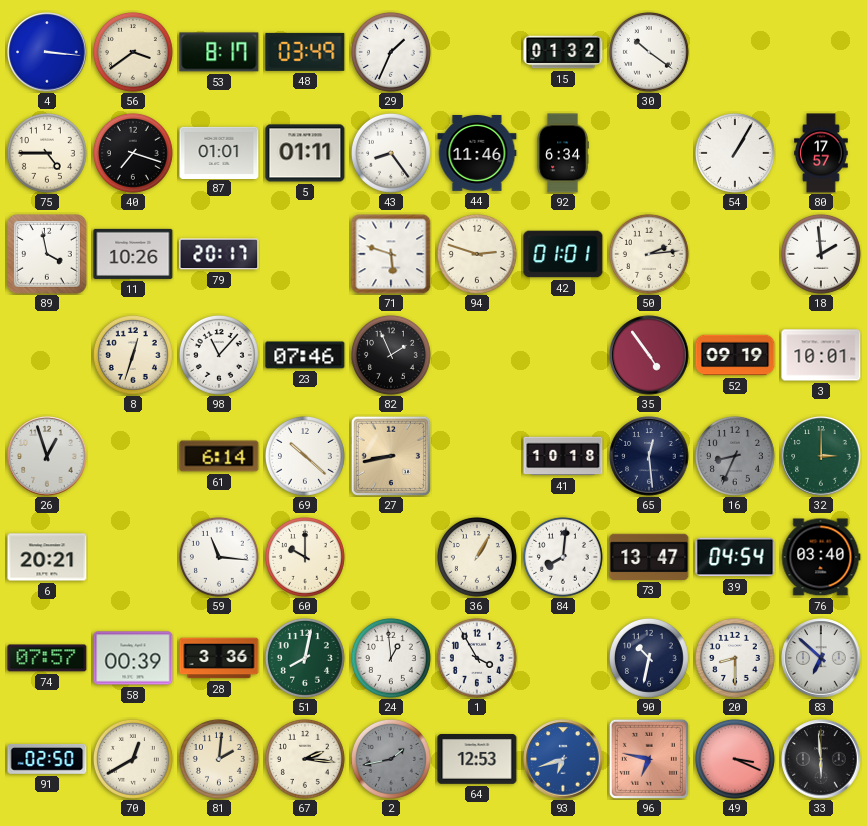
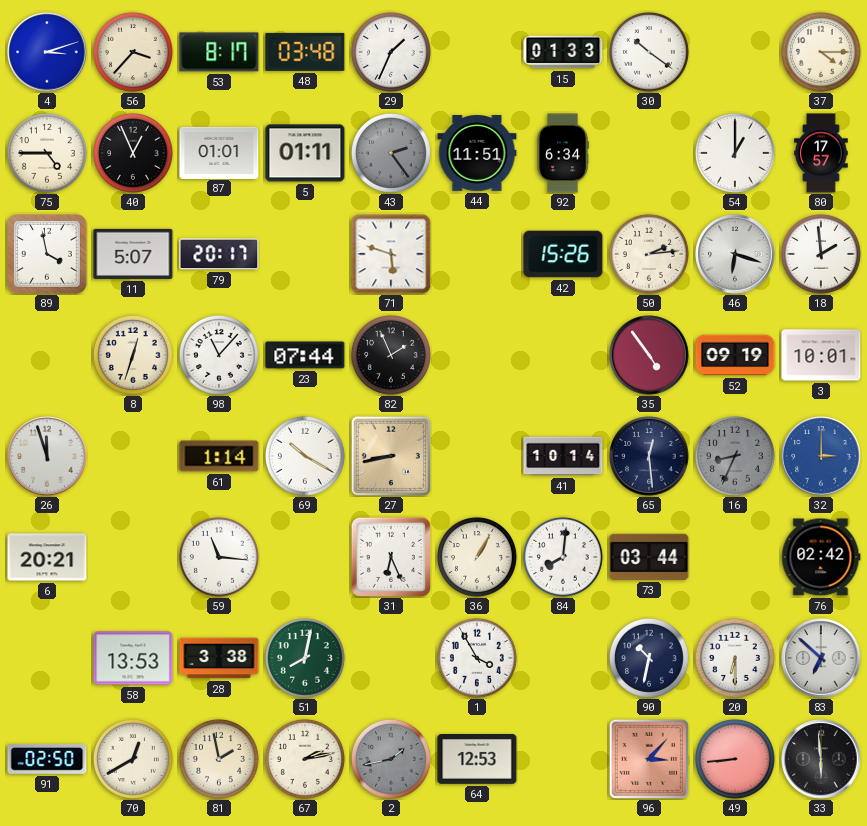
4: 3:16 -> 3:12
56: 3:39 -> 3:37
48: 03:49 -> 03:48
15: 01:32 -> 01:33
37: none -> 4:15
40: 7:18 -> 12:56
43: 8:24 -> 2:24
43 dial: white -> grey
44: 11:46 -> 11:51
54: 1:05 -> 1:00
11: 10:26 -> 5:07
94: 2:48 -> none
42: 01:01 -> 15:26
46: none -> 6:18
23: 07:46 -> 07:44
26: 12:57 -> 11:57
61: 6:14 -> 1:14
69: 10:22 -> 10:20
41: 10:18 -> 10:14
32 dial: green -> blue
60: 10:00 -> none
31: none -> 6:26
73: 13:47 -> 03:44
39: 04:54 -> none
76: 03:40 -> 02:42
74: 07:57 -> none
58: 00:39 -> 13:53
28: 3:36 -> 3:38
24: 12:59 -> none
20: 8:30 -> 6:30
81: 2:01 -> 1:58
67: 2:16 -> 2:13
93: 6:42 -> none
96: 6:47 -> 3:07
49: 3:19 -> 8:44
